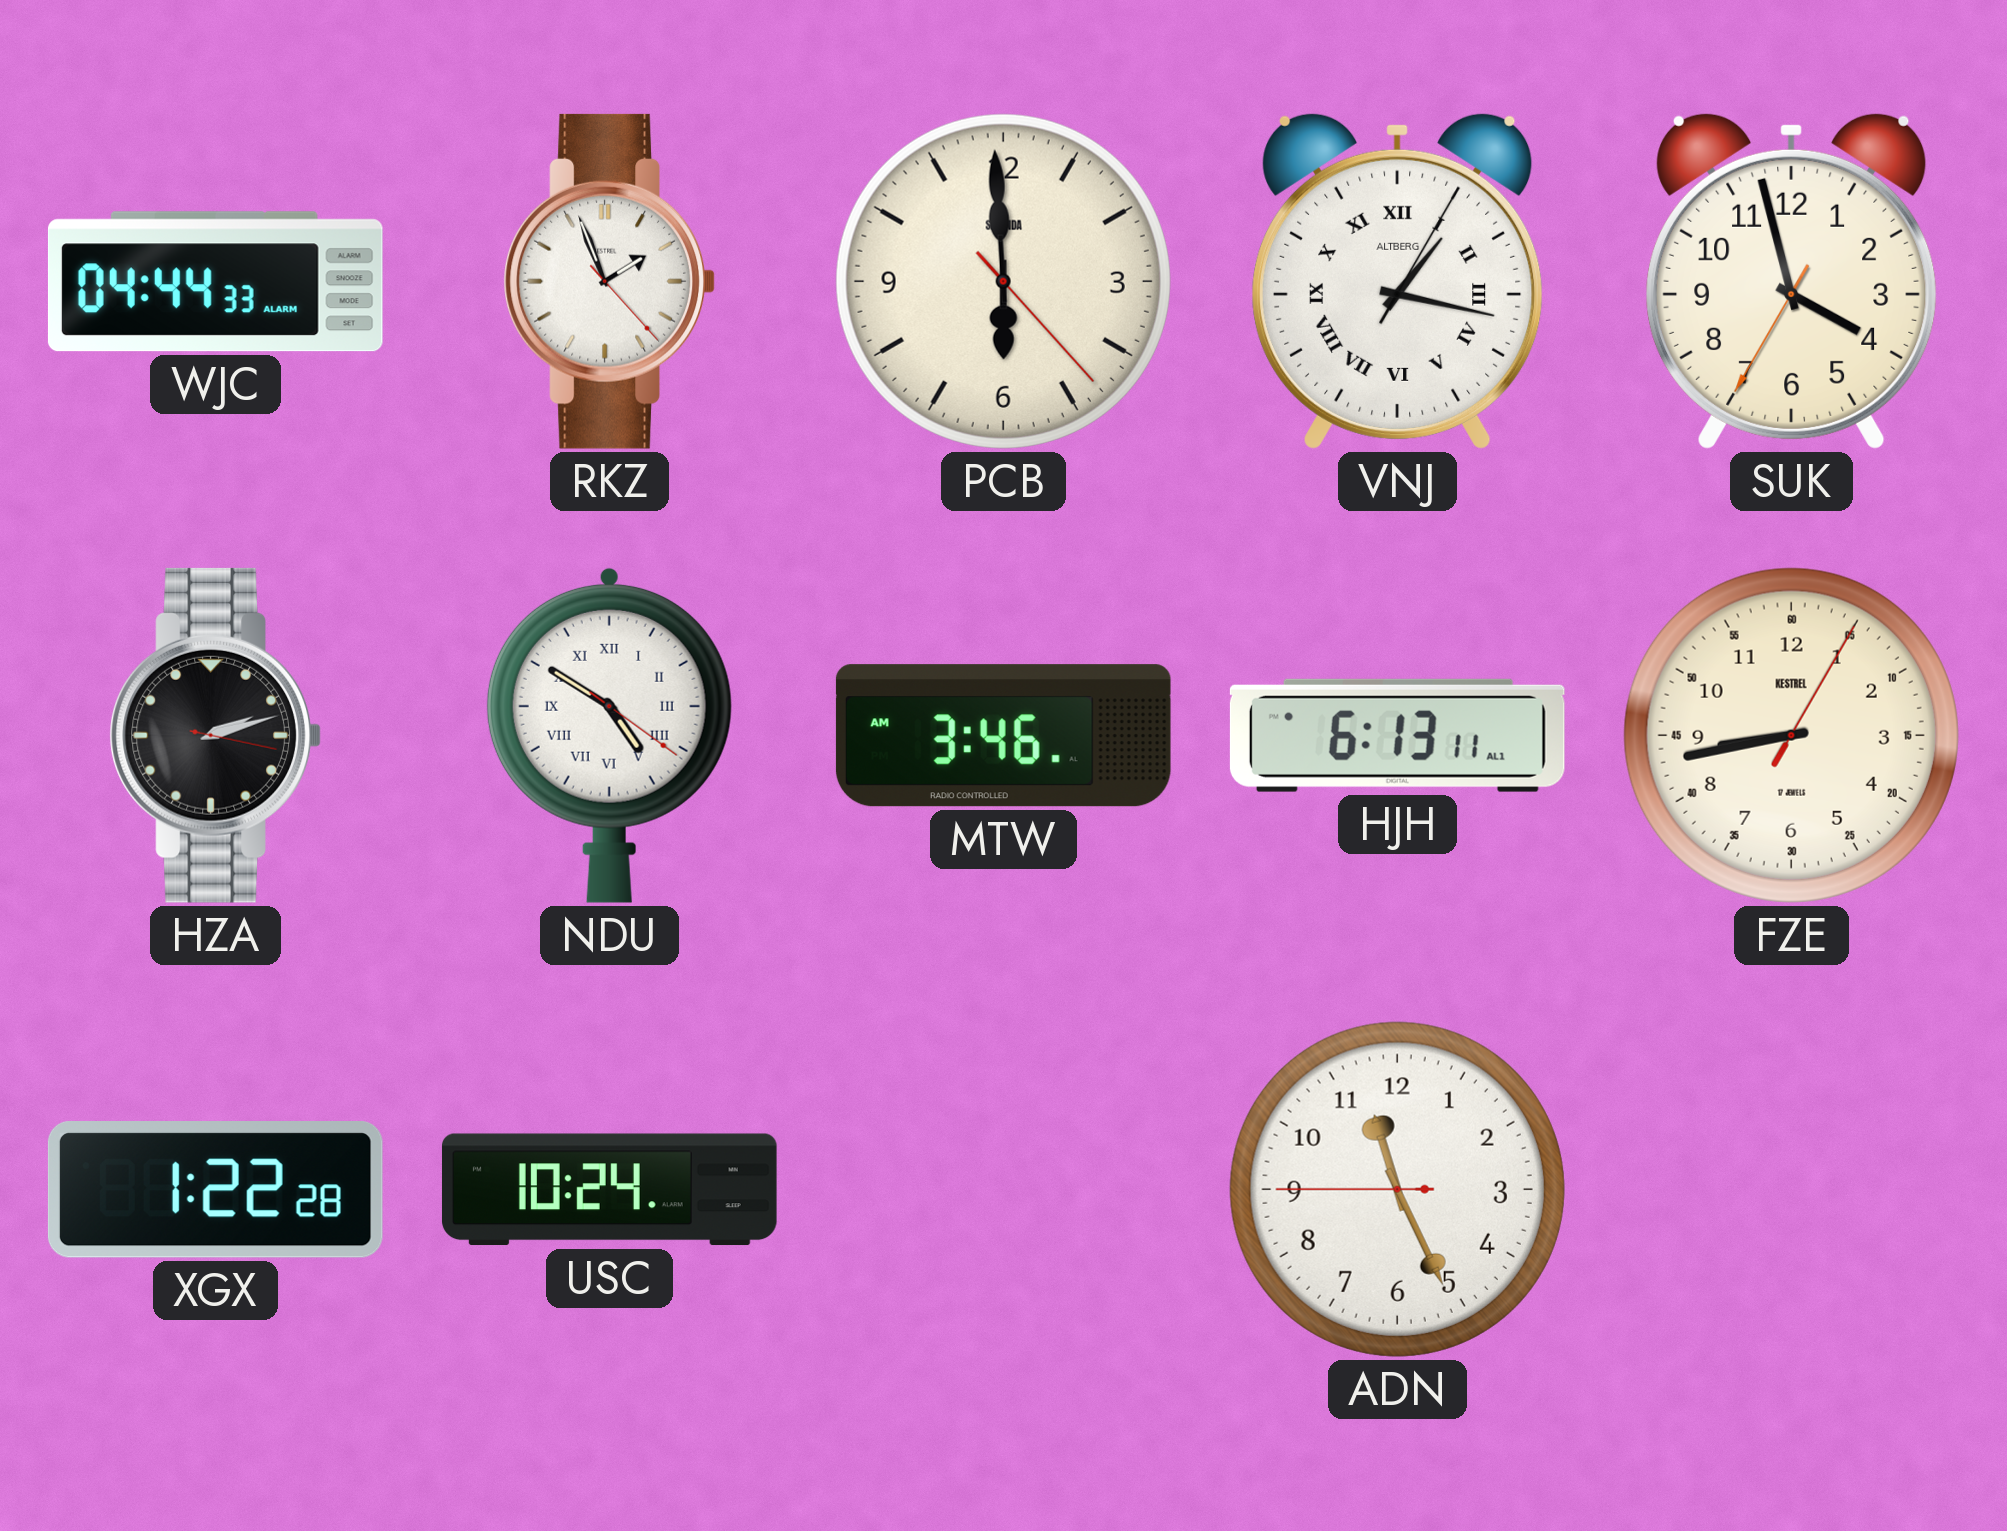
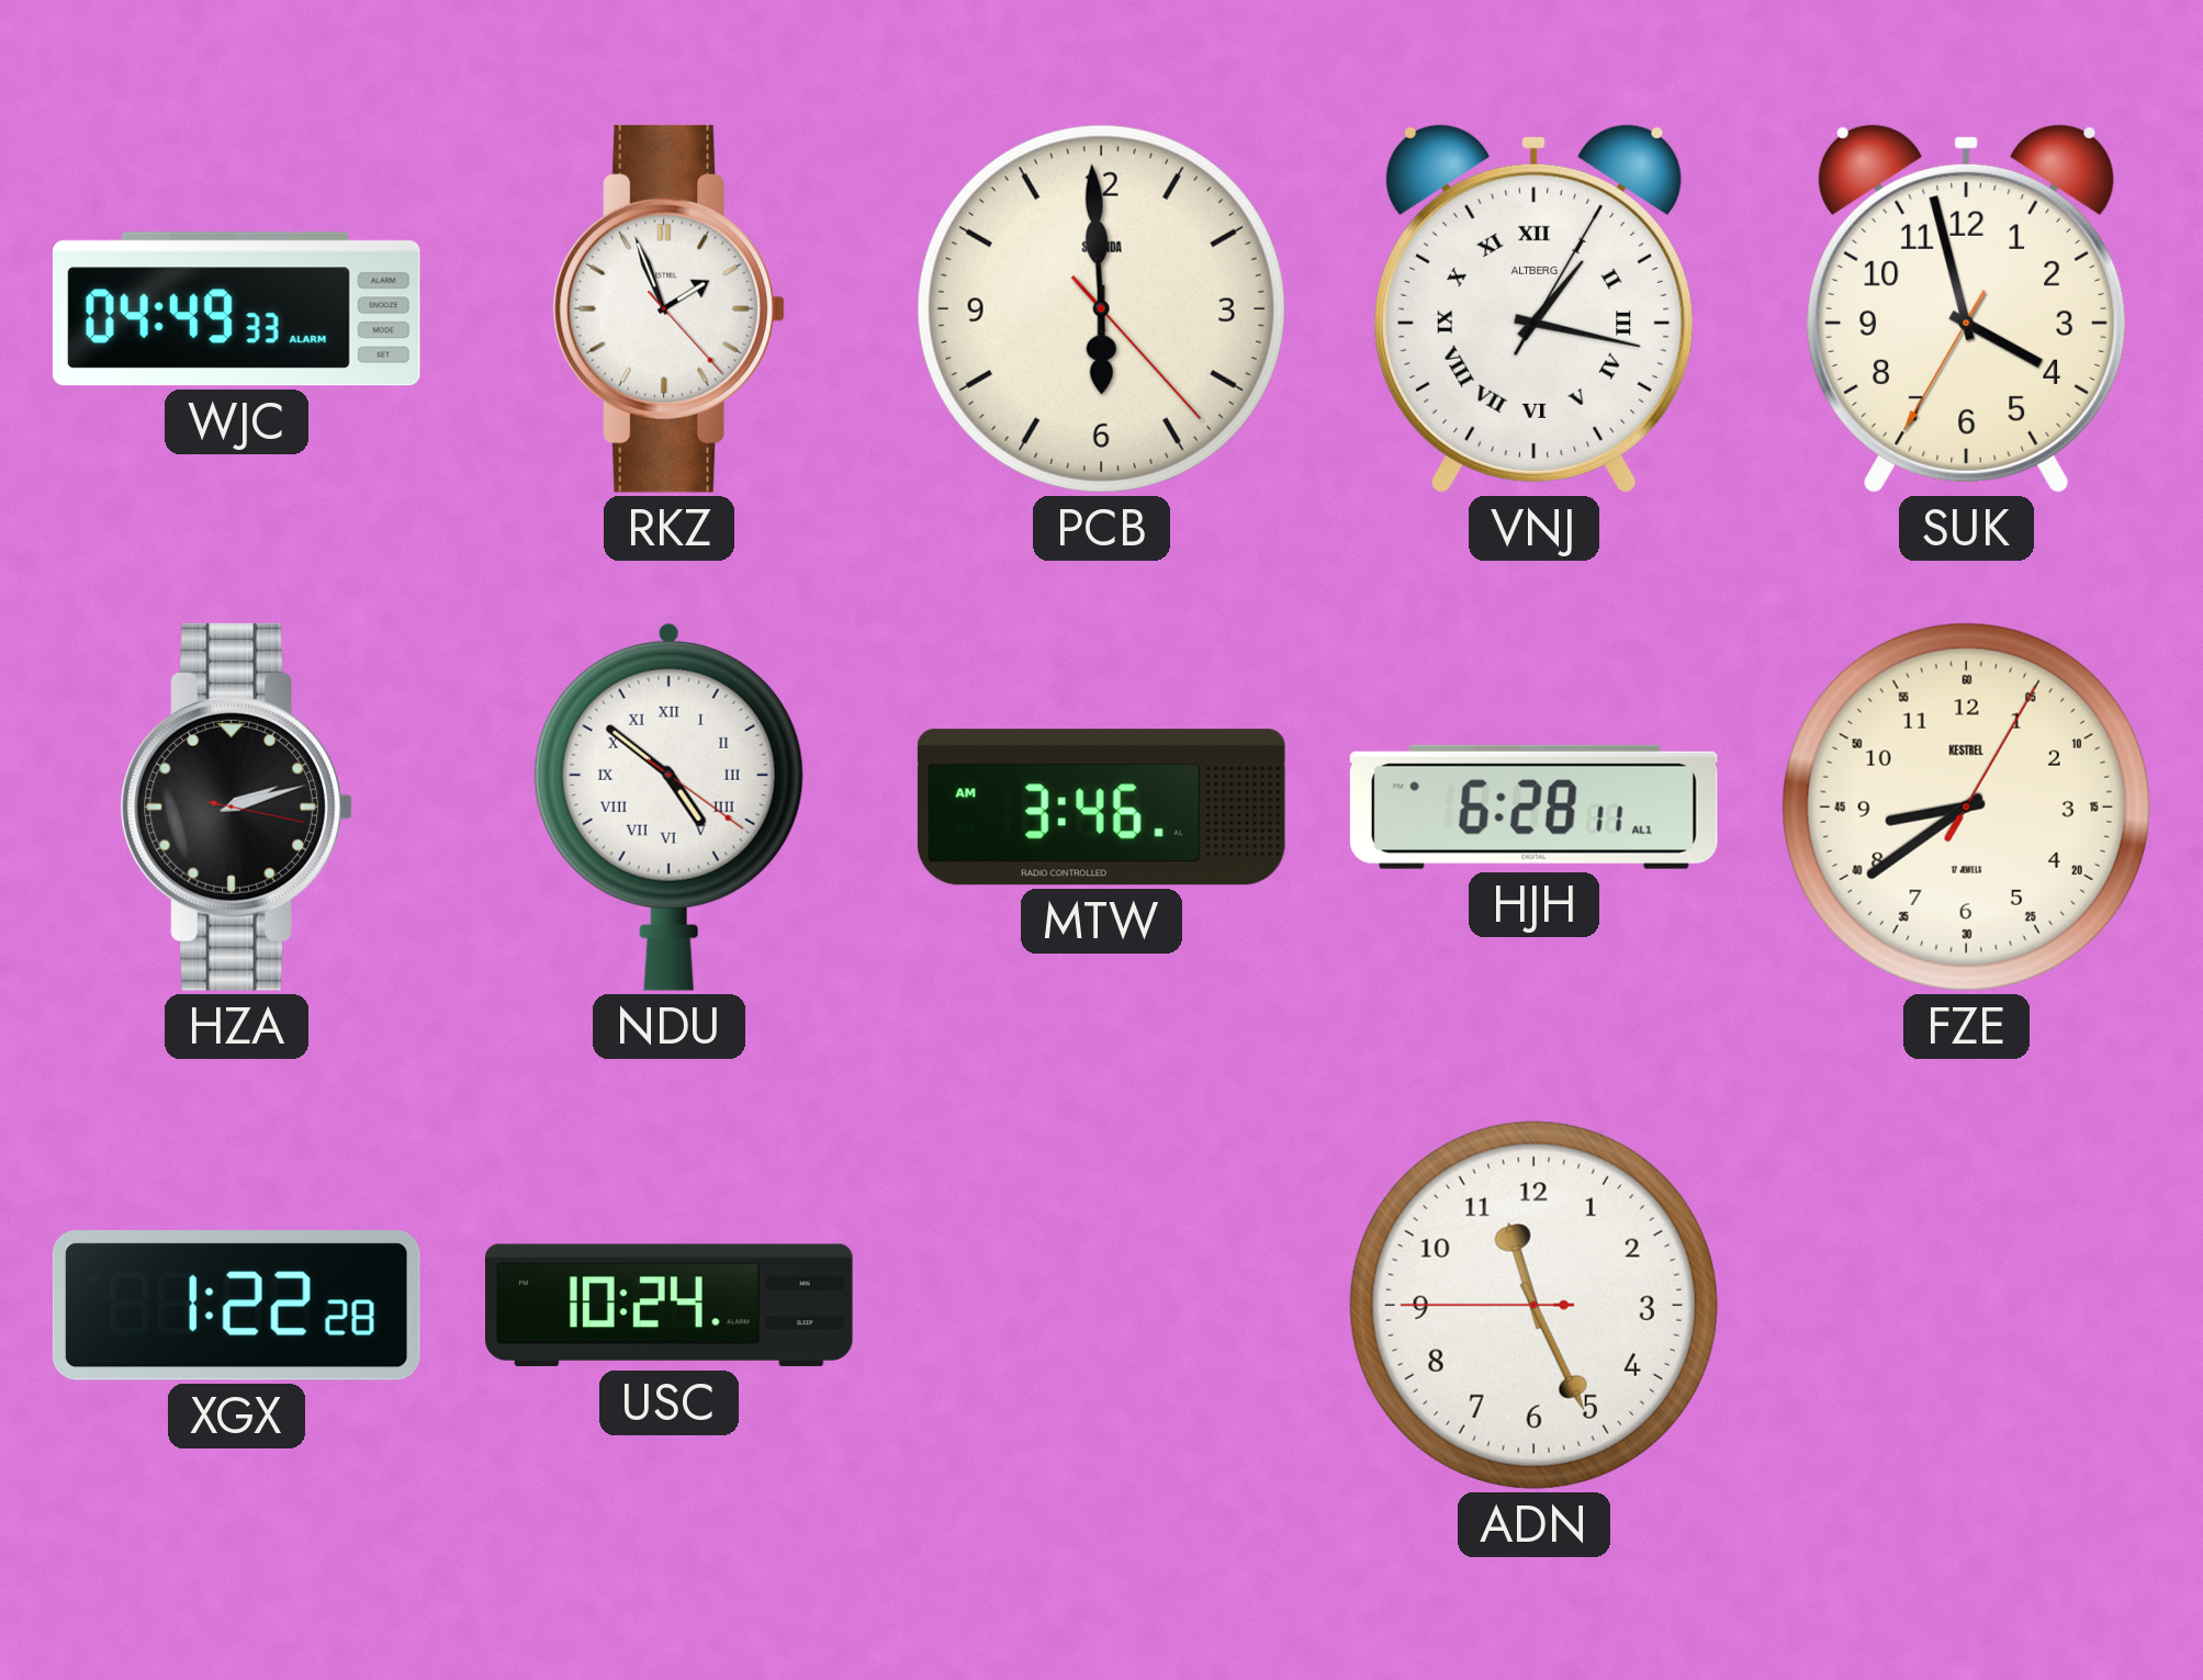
WJC: 04:44 -> 04:49
NDU: 4:50 -> 4:51
HJH: 6:13 -> 6:28
FZE: 8:43 -> 8:39
